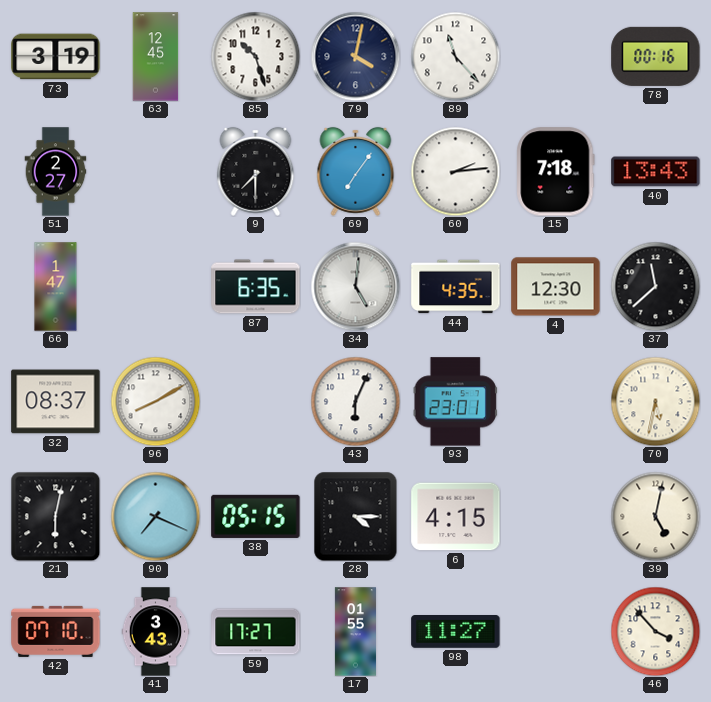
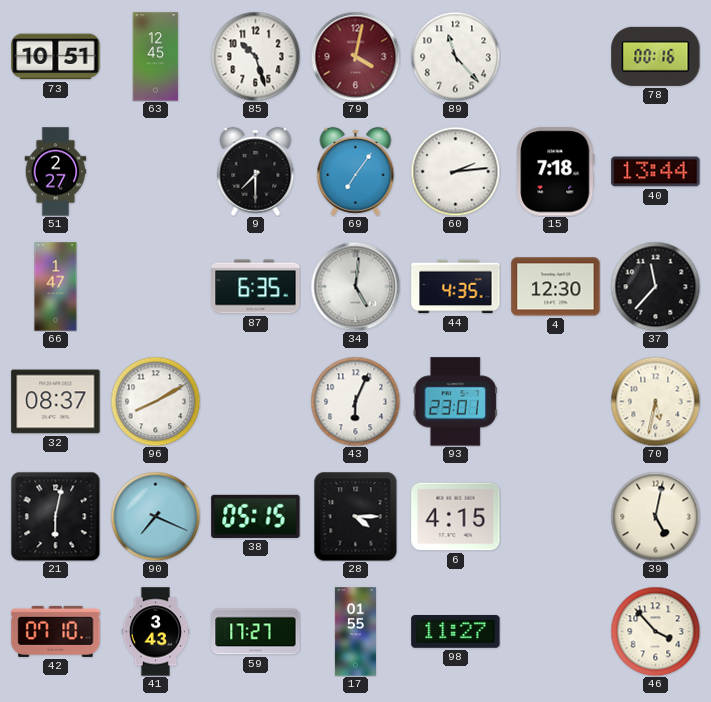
73: 3:19 -> 10:51
79 dial: navy -> burgundy
40: 13:43 -> 13:44
37: 11:38 -> 11:37
